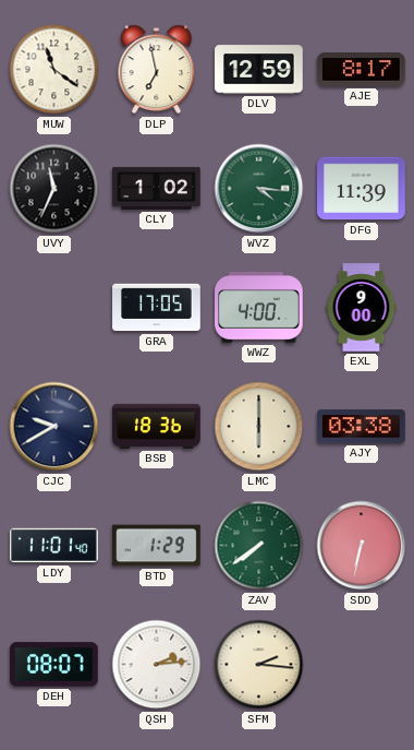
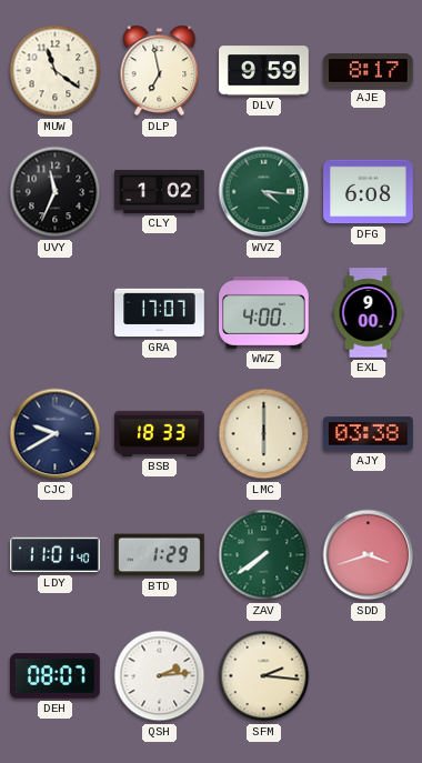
DLV: 12:59 -> 9:59
DFG: 11:39 -> 6:08
GRA: 17:05 -> 17:07
BSB: 18:36 -> 18:33
SDD: 6:32 -> 3:42
